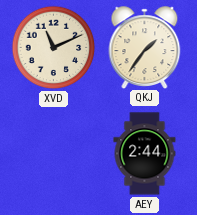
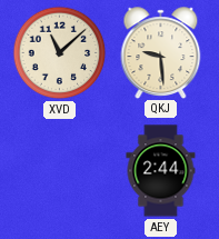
XVD: 11:11 -> 11:08
QKJ: 1:36 -> 9:29
